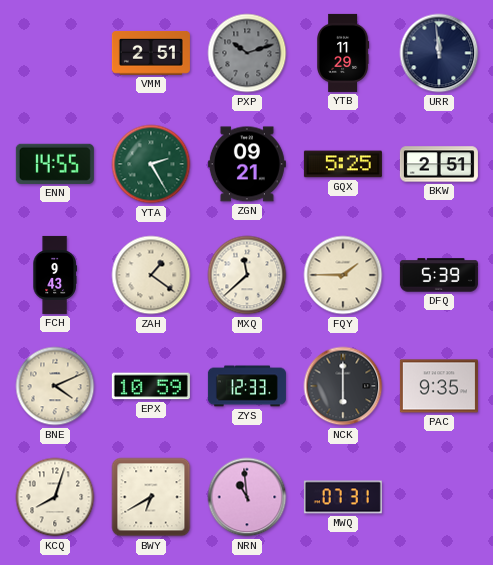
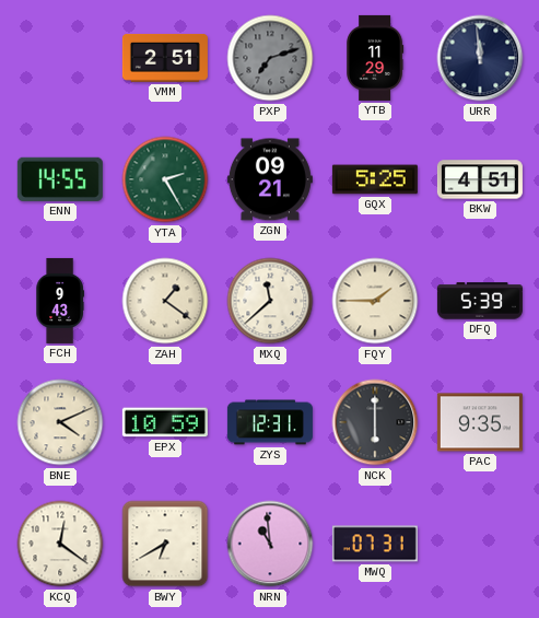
PXP: 10:12 -> 7:12
BKW: 2:51 -> 4:51
ZYS: 12:33 -> 12:31
KCQ: 8:03 -> 12:21
